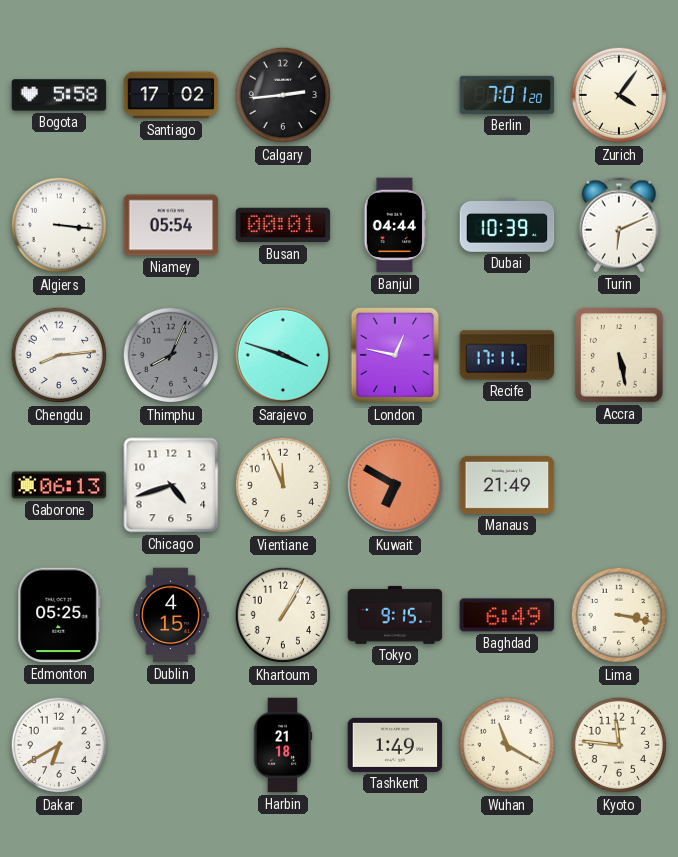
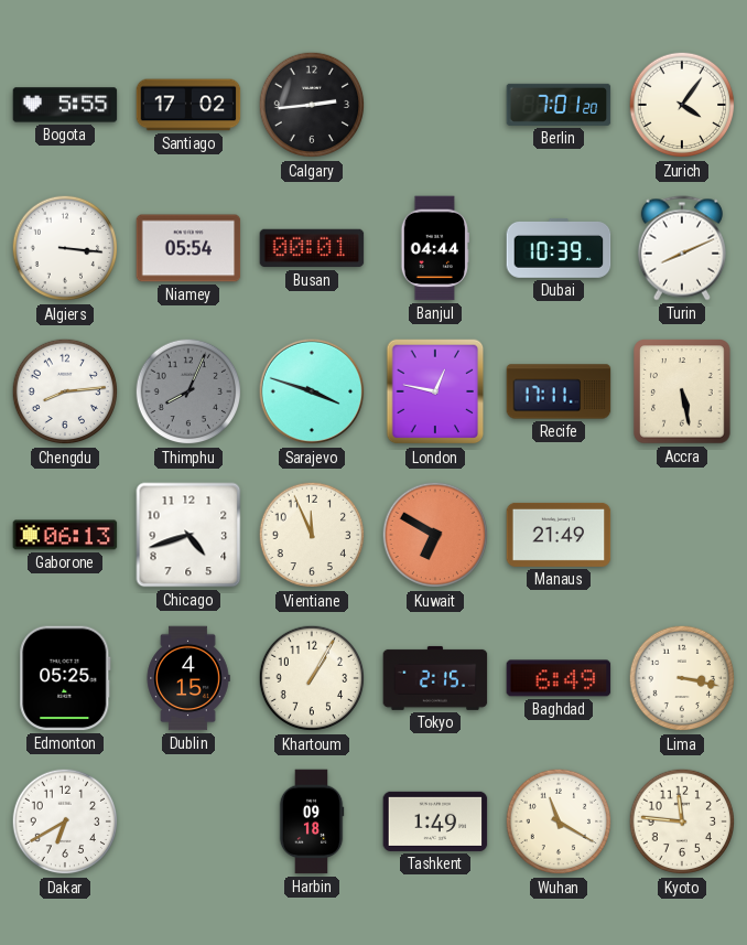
Bogota: 5:58 -> 5:55
Turin: 6:11 -> 8:11
Tokyo: 9:15 -> 2:15
Harbin: 21:18 -> 09:18
